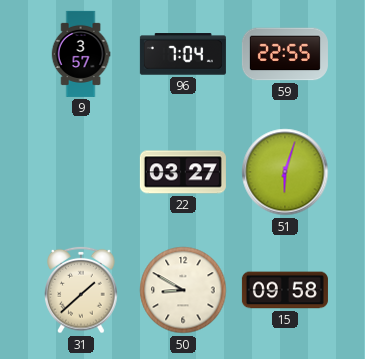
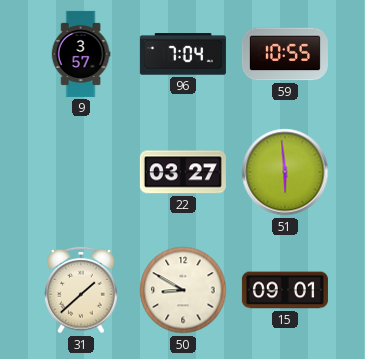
59: 22:55 -> 10:55
51: 6:03 -> 5:59
15: 09:58 -> 09:01
